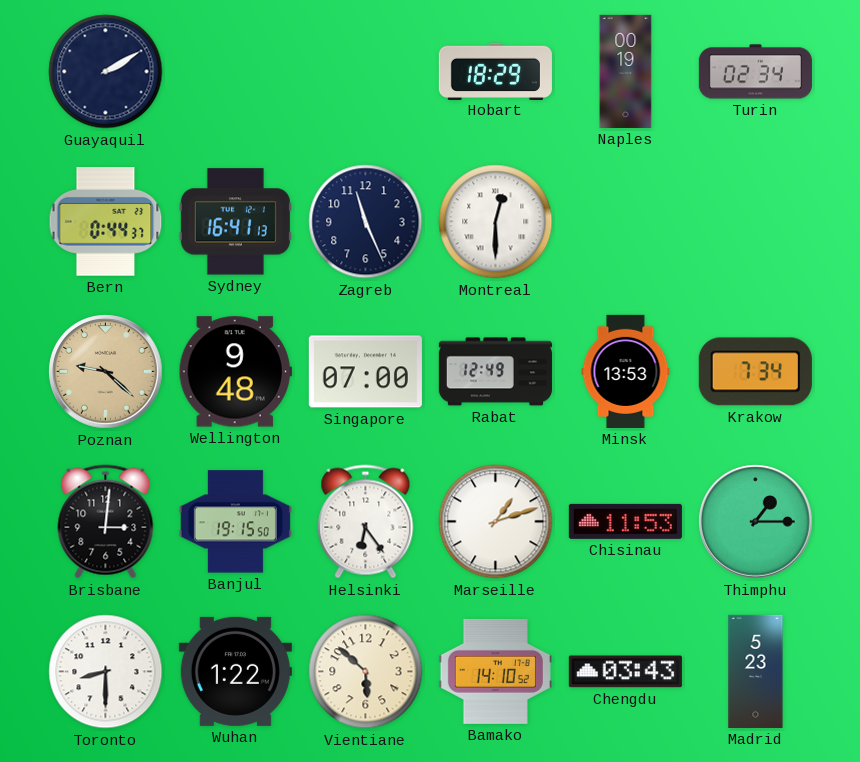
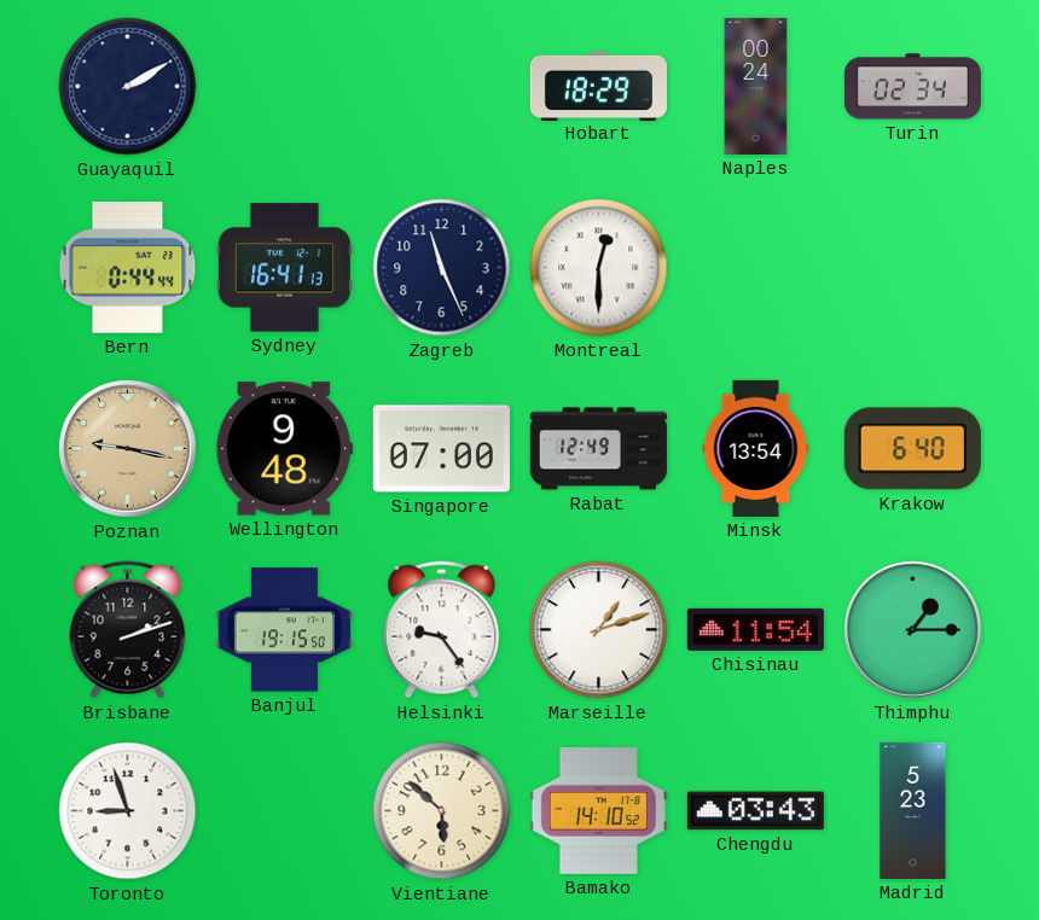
Naples: 00:19 -> 00:24
Bern: 0:44:37 -> 0:44:44
Poznan: 9:22 -> 9:17
Minsk: 13:53 -> 13:54
Krakow: 7:34 -> 6:40
Brisbane: 3:01 -> 2:12
Helsinki: 6:24 -> 9:24
Chisinau: 11:53 -> 11:54
Toronto: 8:30 -> 8:57
Wuhan: 1:22 -> none
